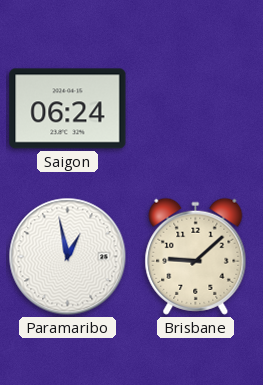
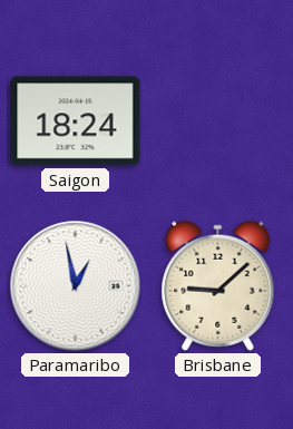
Saigon: 06:24 -> 18:24
